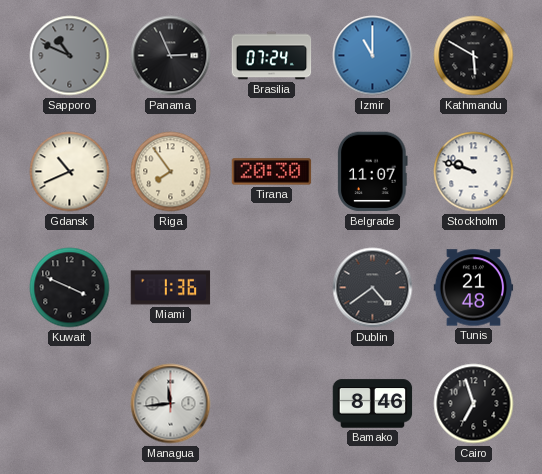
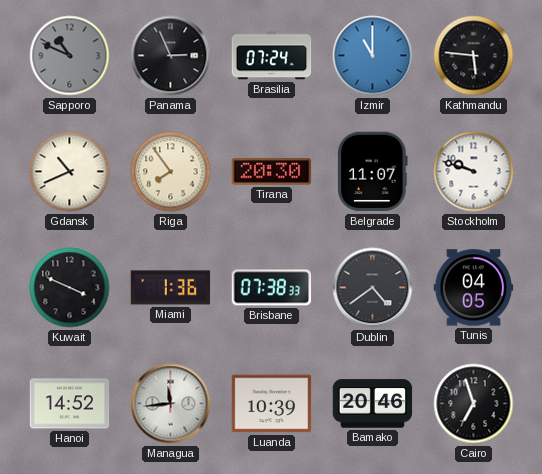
Kathmandu: 5:50 -> 5:46
Brisbane: none -> 07:38
Tunis: 21:48 -> 04:05
Hanoi: none -> 14:52
Luanda: none -> 10:39
Bamako: 8:46 -> 20:46
